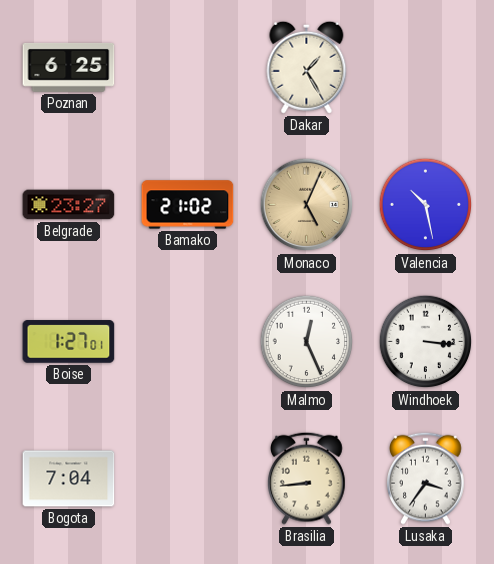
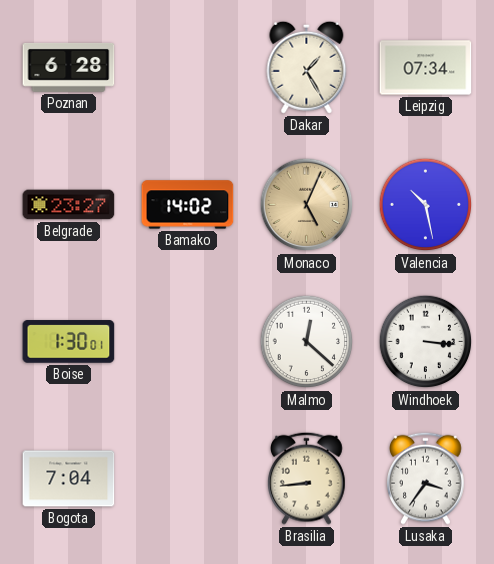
Poznan: 6:25 -> 6:28
Leipzig: none -> 07:34
Bamako: 21:02 -> 14:02
Boise: 1:27 -> 1:30
Malmo: 12:26 -> 12:22
